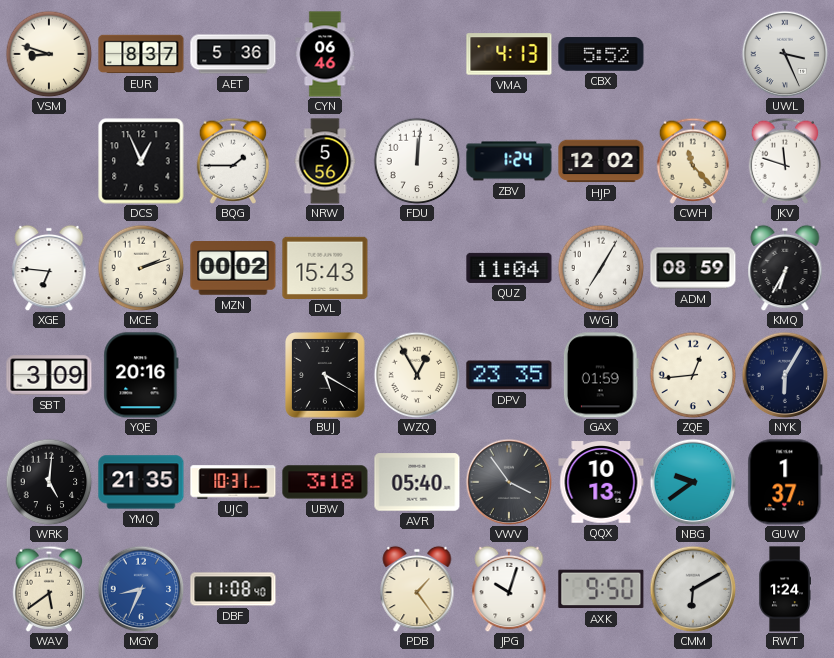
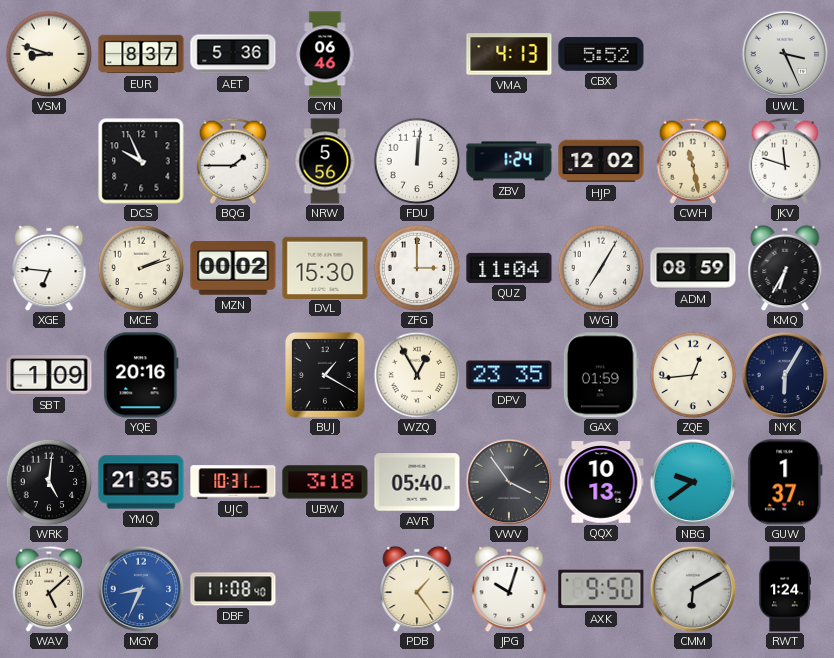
DCS: 12:56 -> 9:56
CWH: 11:23 -> 11:28
DVL: 15:43 -> 15:30
ZFG: none -> 3:00
SBT: 3:09 -> 1:09
BUJ: 5:20 -> 1:20
WAV: 5:39 -> 5:08
